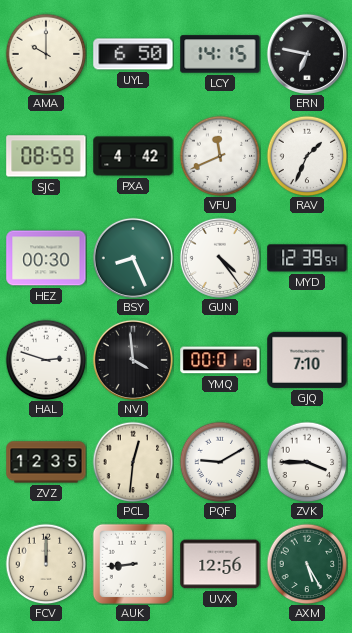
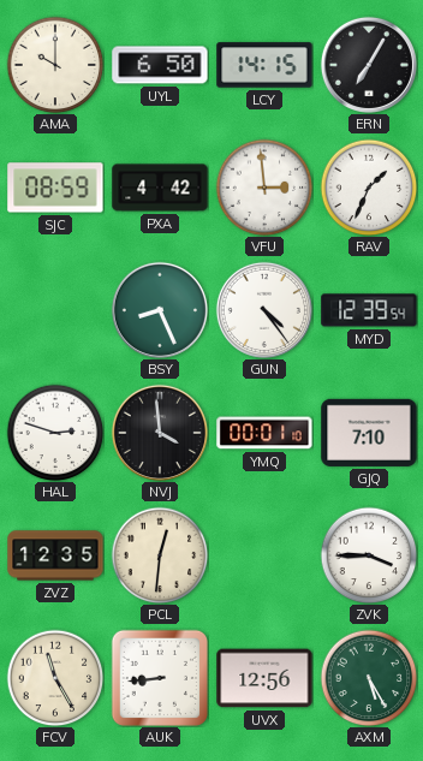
ERN: 6:47 -> 7:05
VFU: 11:41 -> 2:59
HEZ: 00:30 -> none
PQF: 9:10 -> none
FCV: 12:00 -> 11:25
